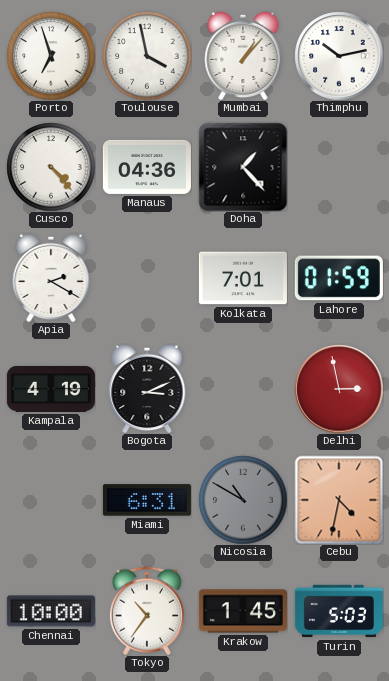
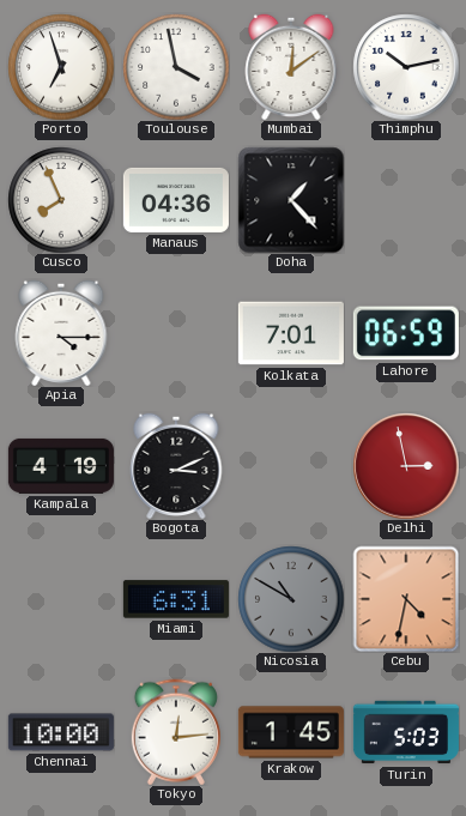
Mumbai: 1:07 -> 12:09
Cusco: 4:23 -> 7:56
Apia: 2:20 -> 4:15
Lahore: 01:59 -> 06:59
Tokyo: 10:36 -> 12:14
